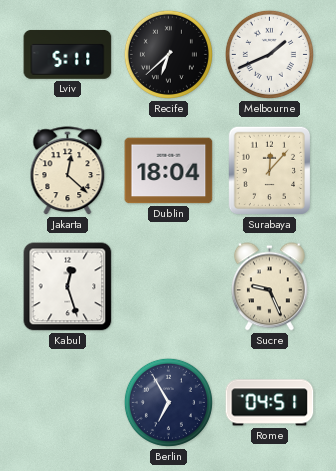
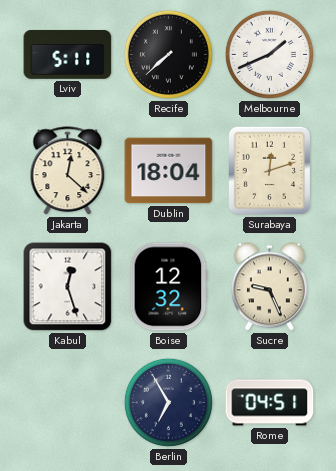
Recife: 6:38 -> 7:38
Surabaya: 12:07 -> 12:12
Boise: none -> 12:32
